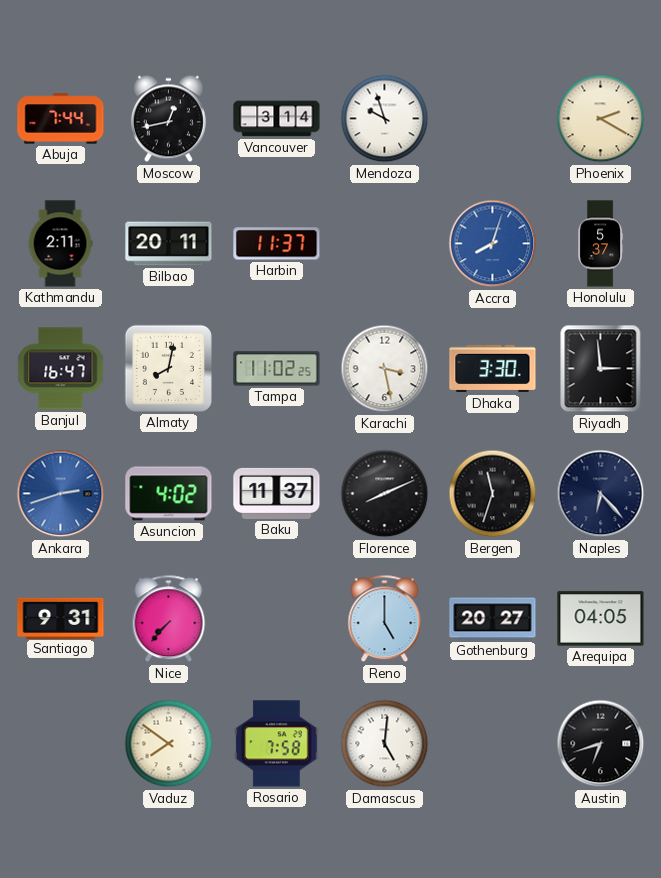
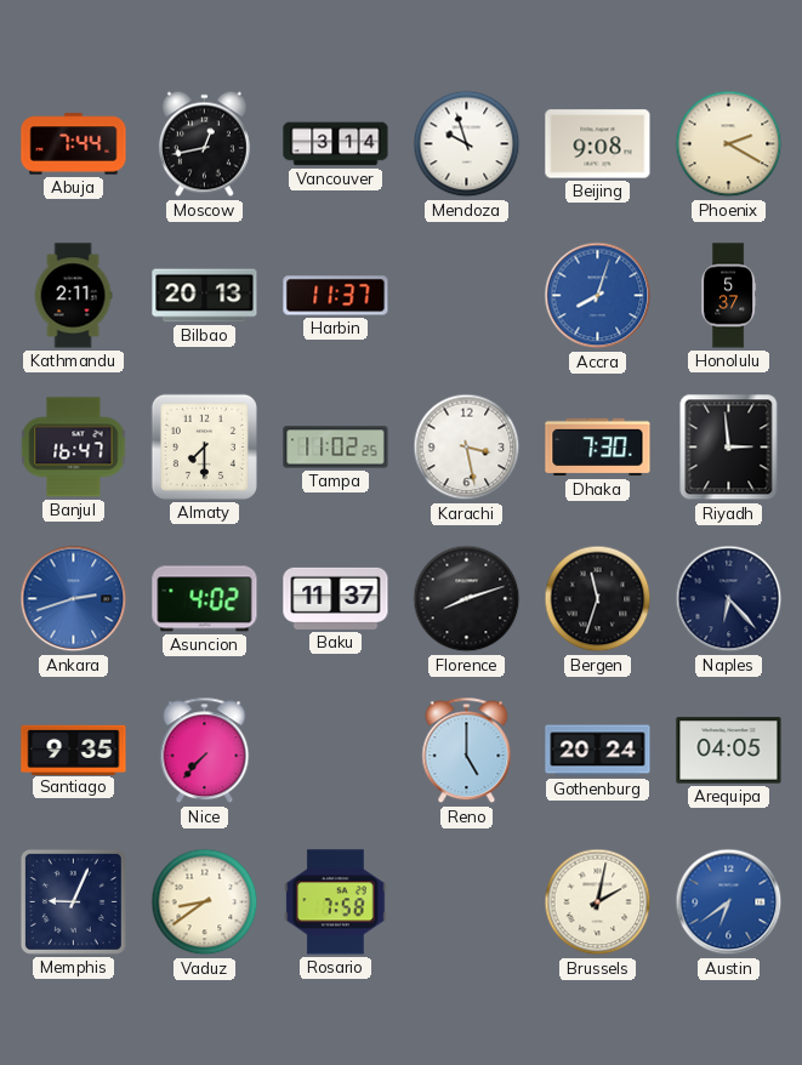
Beijing: none -> 9:08
Bilbao: 20:11 -> 20:13
Almaty: 8:02 -> 7:30
Dhaka: 3:30 -> 7:30
Florence: 8:11 -> 8:12
Santiago: 9:31 -> 9:35
Gothenburg: 20:27 -> 20:24
Memphis: none -> 9:04
Vaduz: 7:51 -> 8:39
Damascus: 5:01 -> none
Brussels: none -> 2:02
Austin: 6:42 -> 6:39
Austin dial: black -> blue
